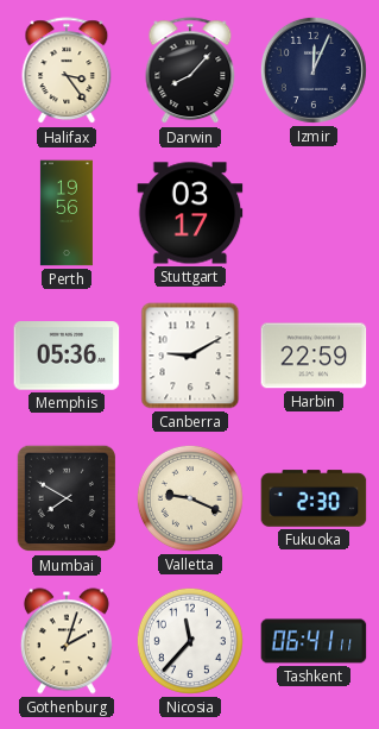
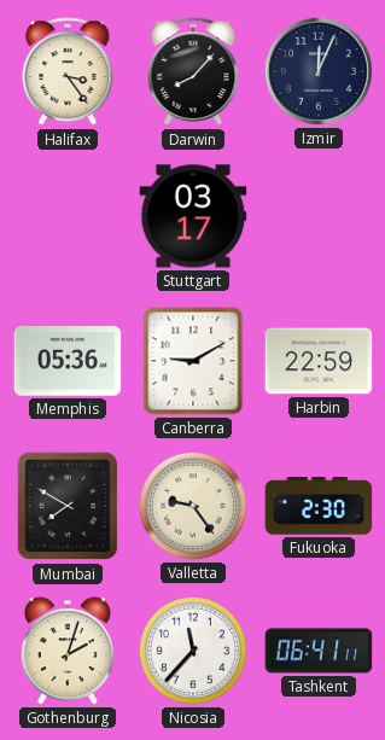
Perth: 19:56 -> none
Valletta: 9:19 -> 9:24
